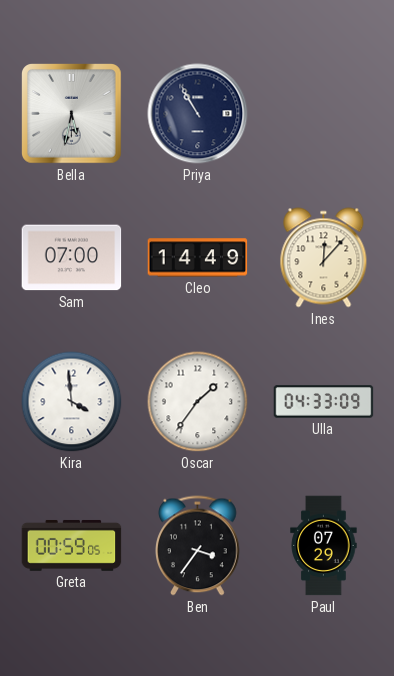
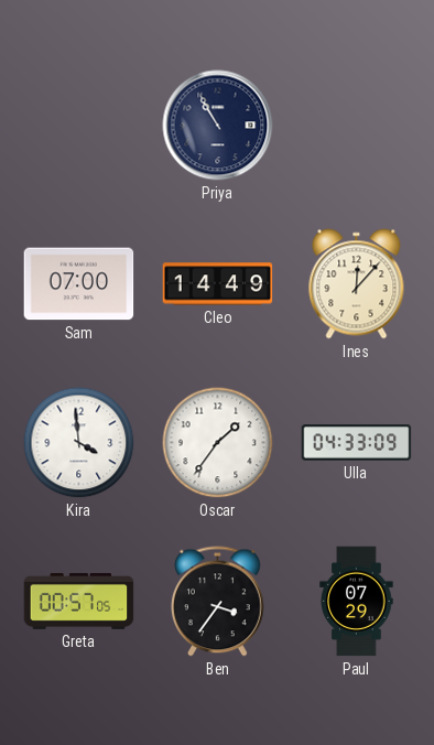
Bella: 5:32 -> none
Greta: 00:59 -> 00:57
